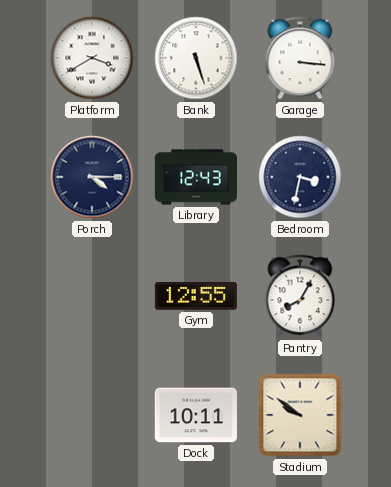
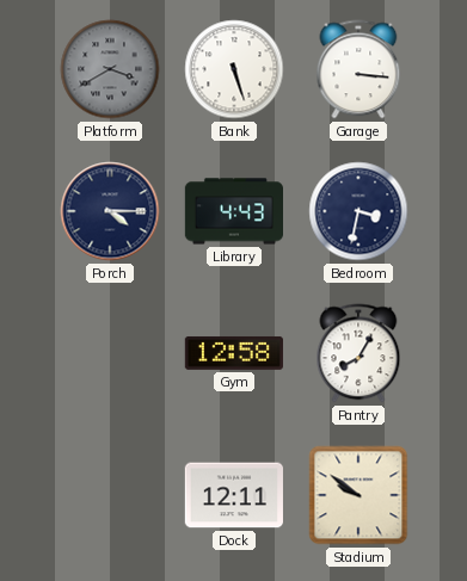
Platform dial: white -> grey
Library: 12:43 -> 4:43
Gym: 12:55 -> 12:58
Dock: 10:11 -> 12:11
